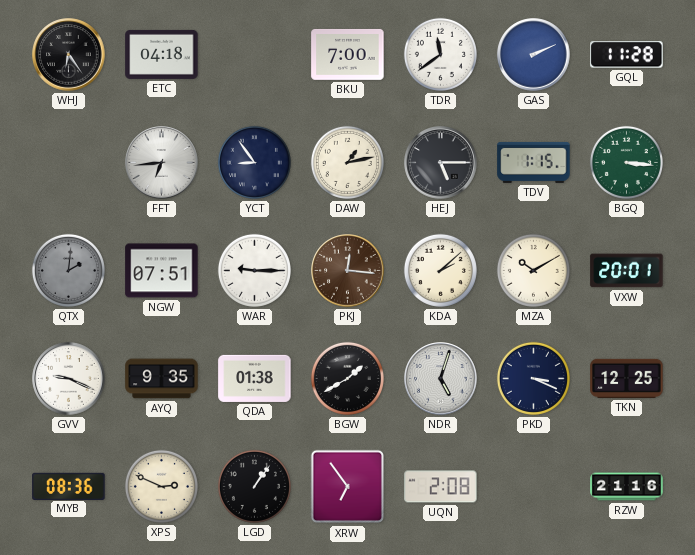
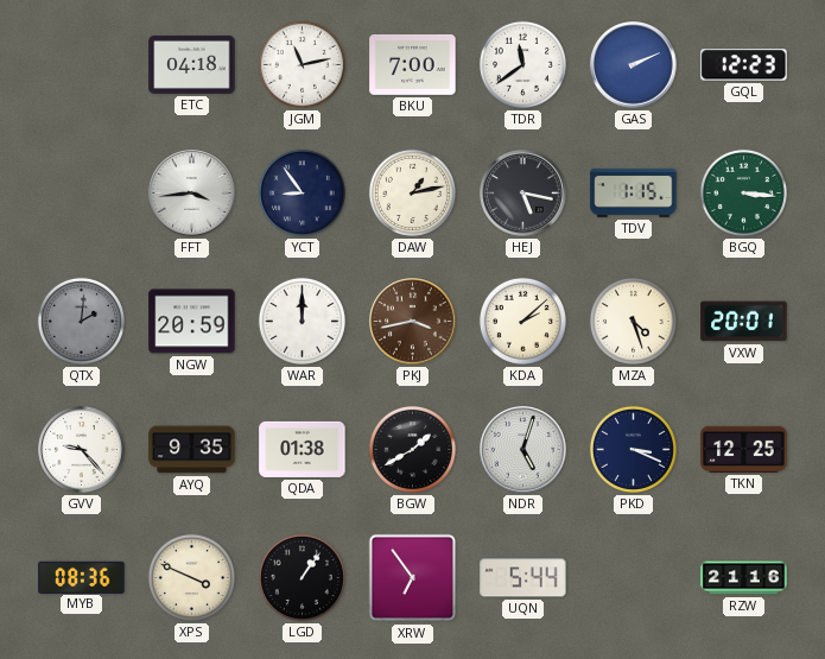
WHJ: 6:24 -> none
JGM: none -> 11:13
GQL: 11:28 -> 12:23
FFT: 6:44 -> 3:44
HEJ: 5:15 -> 5:17
NGW: 07:51 -> 20:59
WAR: 9:15 -> 12:00
PKJ: 12:16 -> 3:43
MZA: 10:10 -> 4:27
GVV: 9:19 -> 9:23
XPS: 2:49 -> 3:49
UQN: 2:08 -> 5:44
